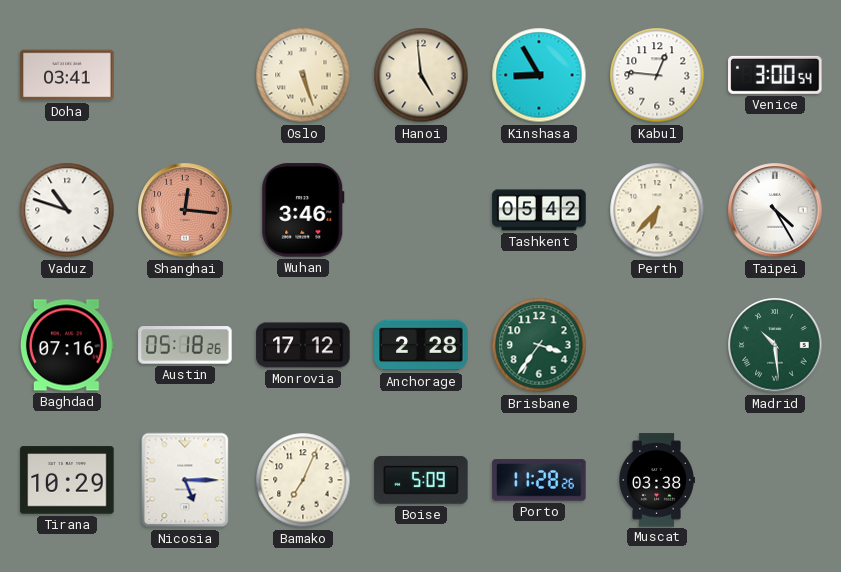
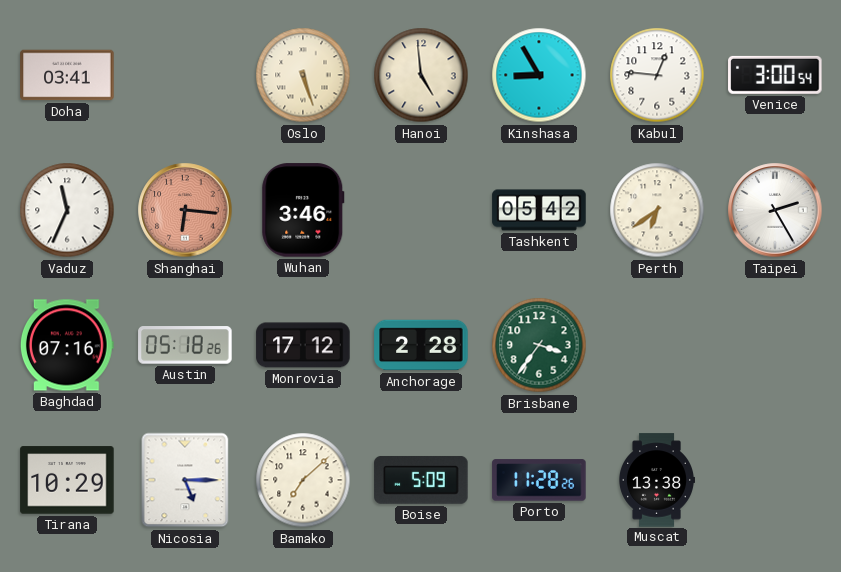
Vaduz: 10:48 -> 11:34
Shanghai: 12:16 -> 6:16
Perth: 6:37 -> 6:39
Taipei: 4:25 -> 2:25
Madrid: 10:29 -> none
Bamako: 7:04 -> 7:08
Muscat: 03:38 -> 13:38
